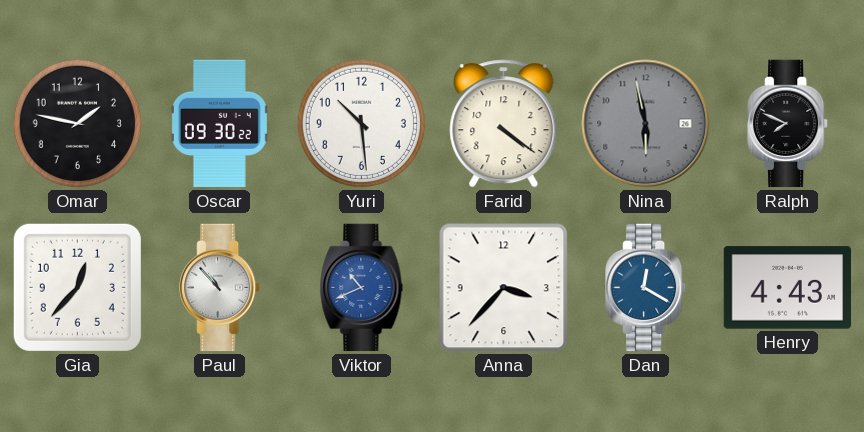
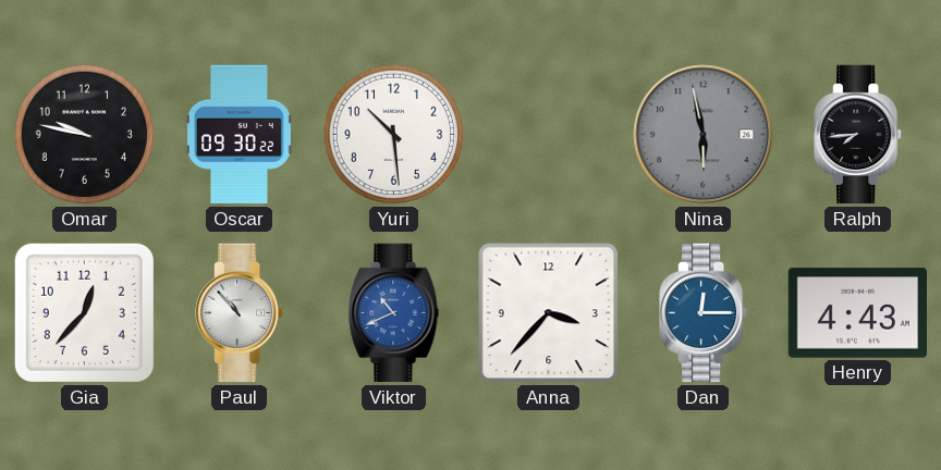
Omar: 1:47 -> 9:47
Farid: 4:21 -> none
Ralph: 7:49 -> 7:44
Dan: 12:20 -> 12:15
